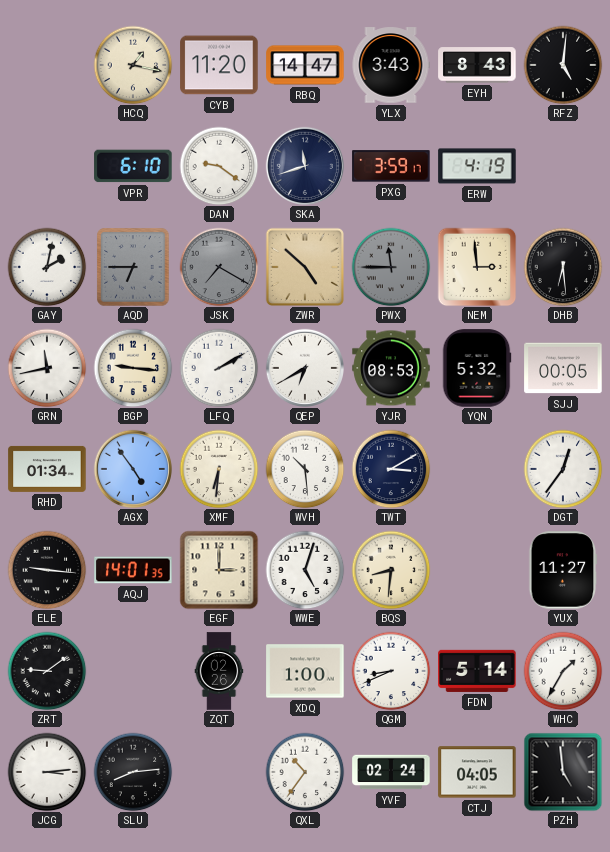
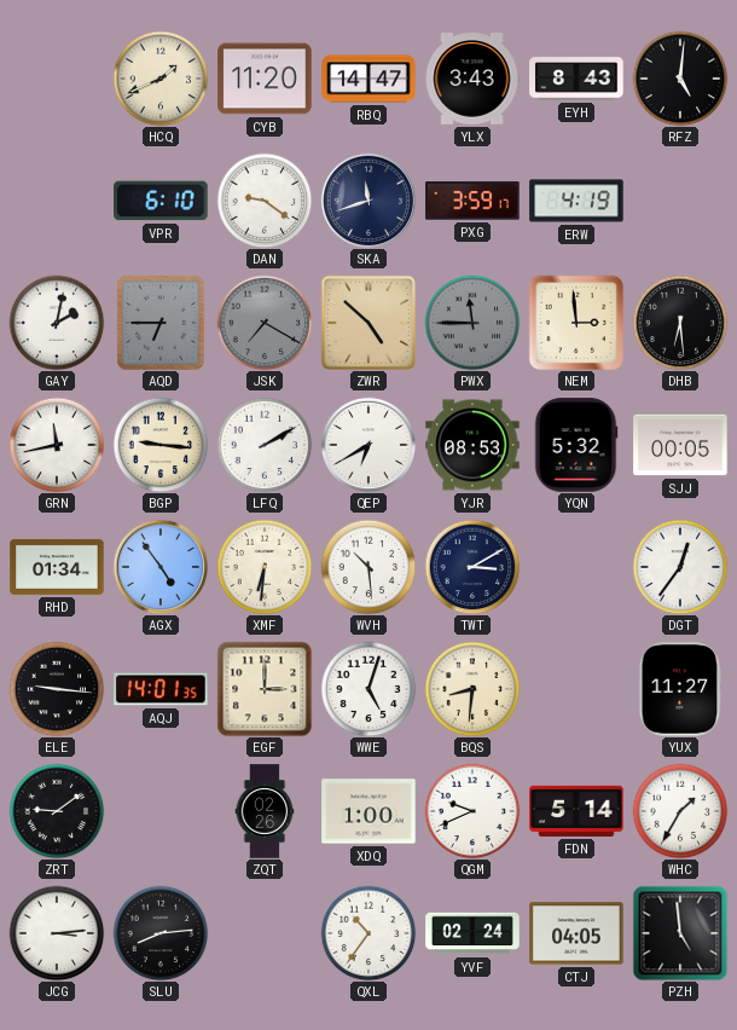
HCQ: 1:17 -> 1:41
QGM: 8:41 -> 9:41
